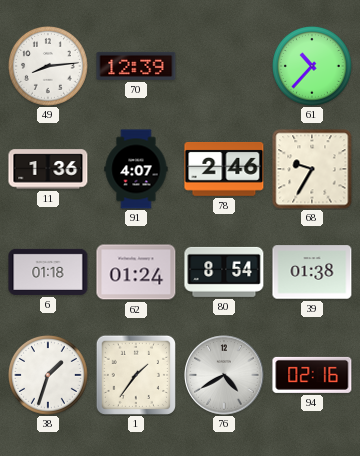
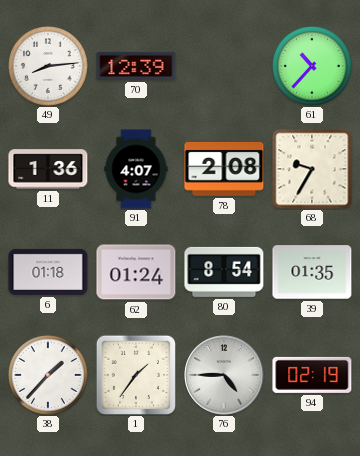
78: 2:46 -> 2:08
39: 01:38 -> 01:35
38: 1:33 -> 1:37
76: 4:40 -> 4:45
94: 02:16 -> 02:19
